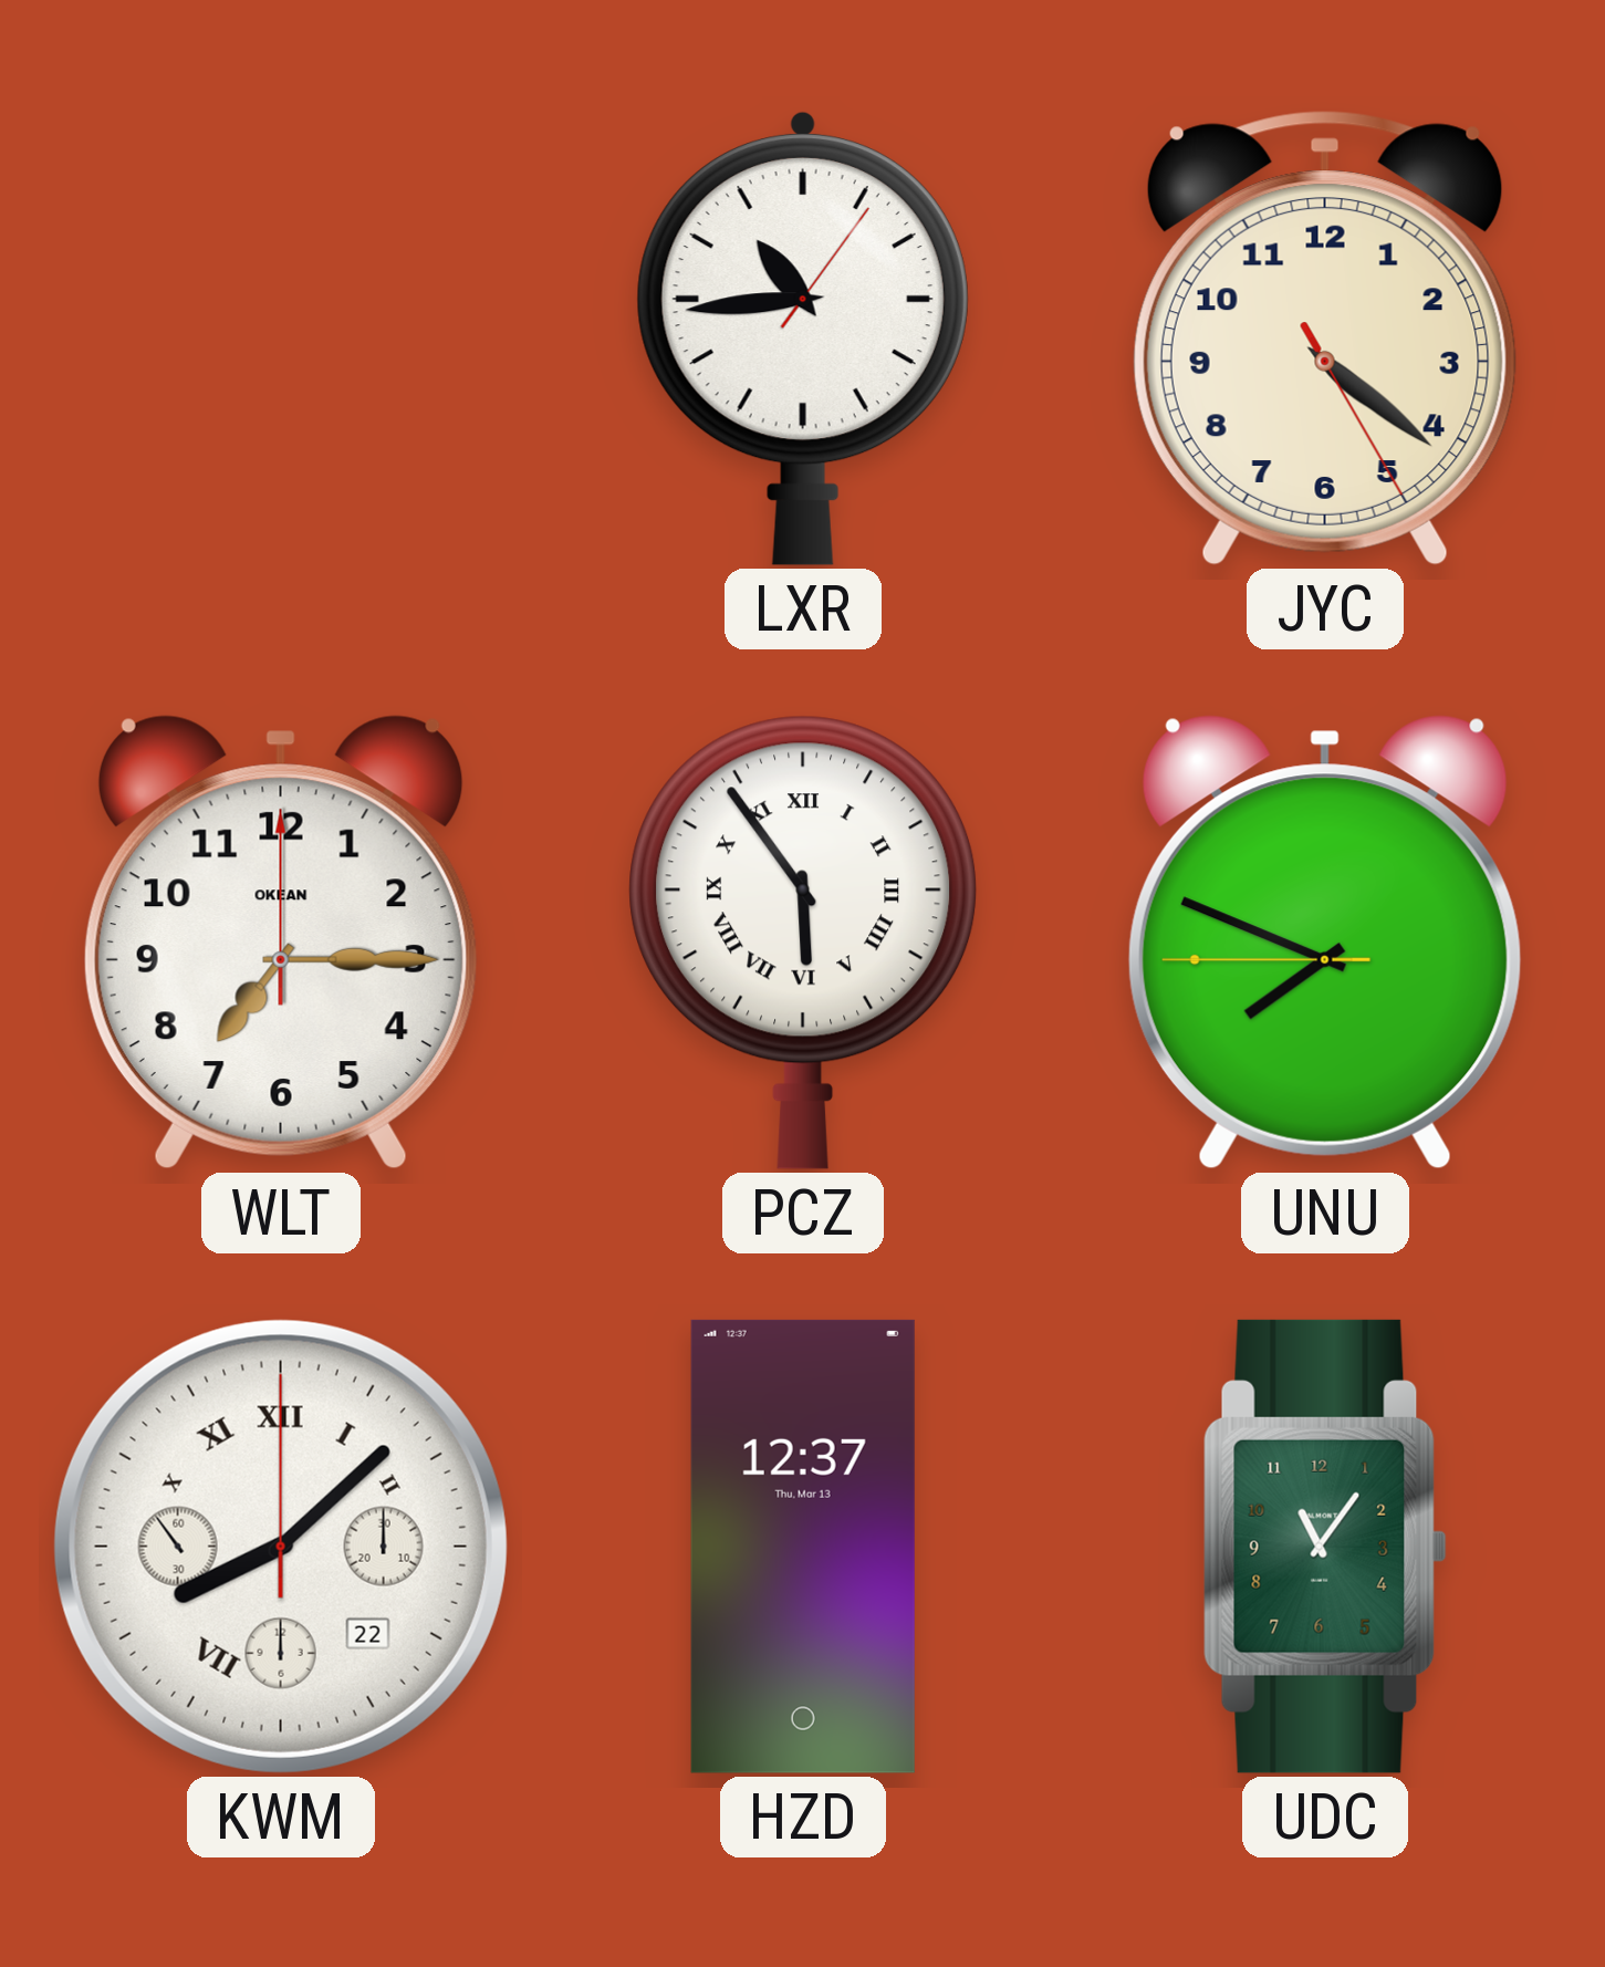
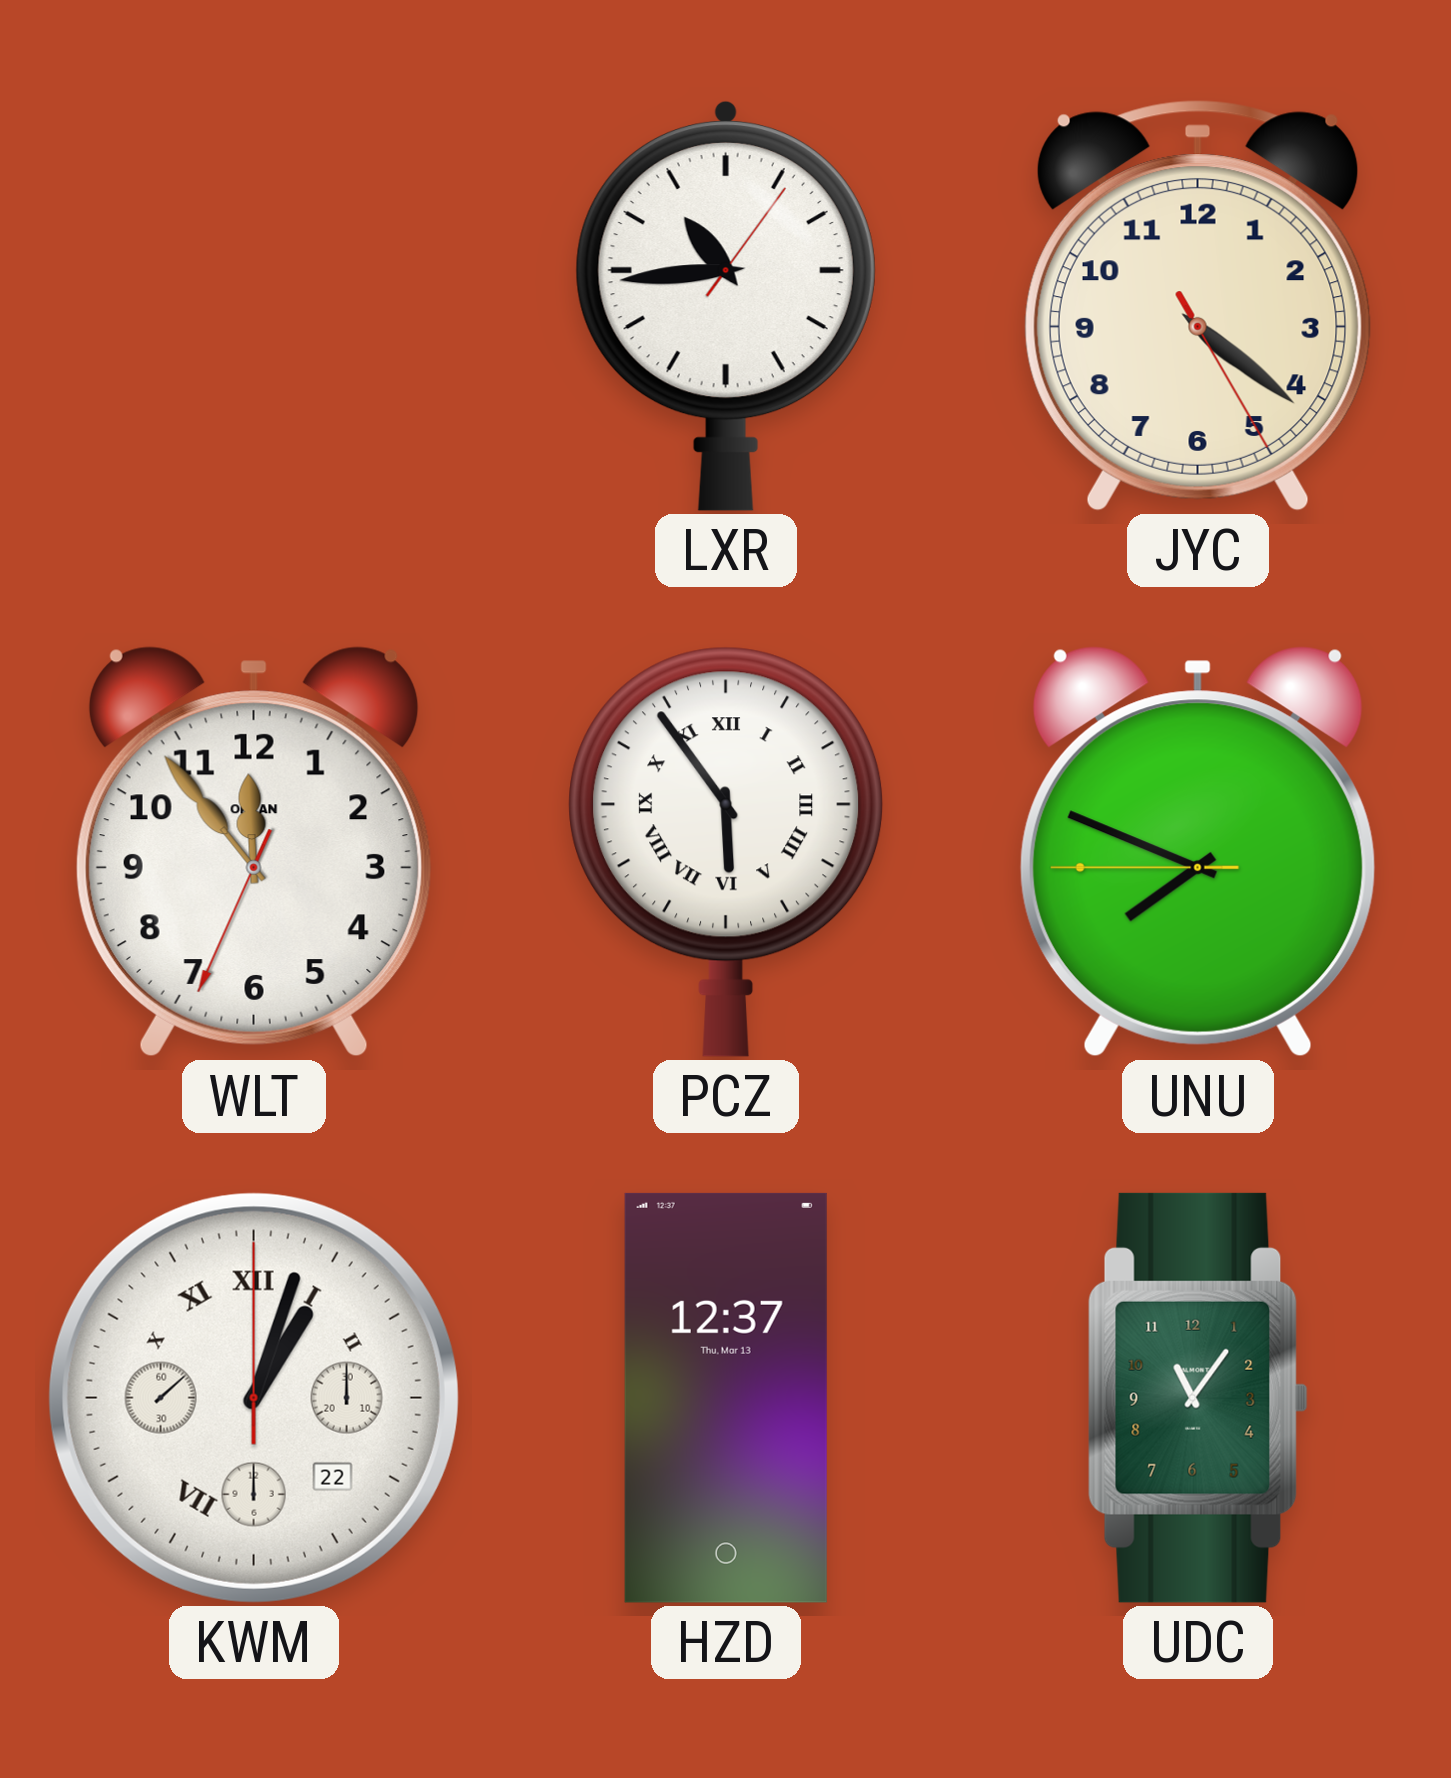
WLT: 7:15 -> 11:53
KWM: 8:07 -> 1:03
